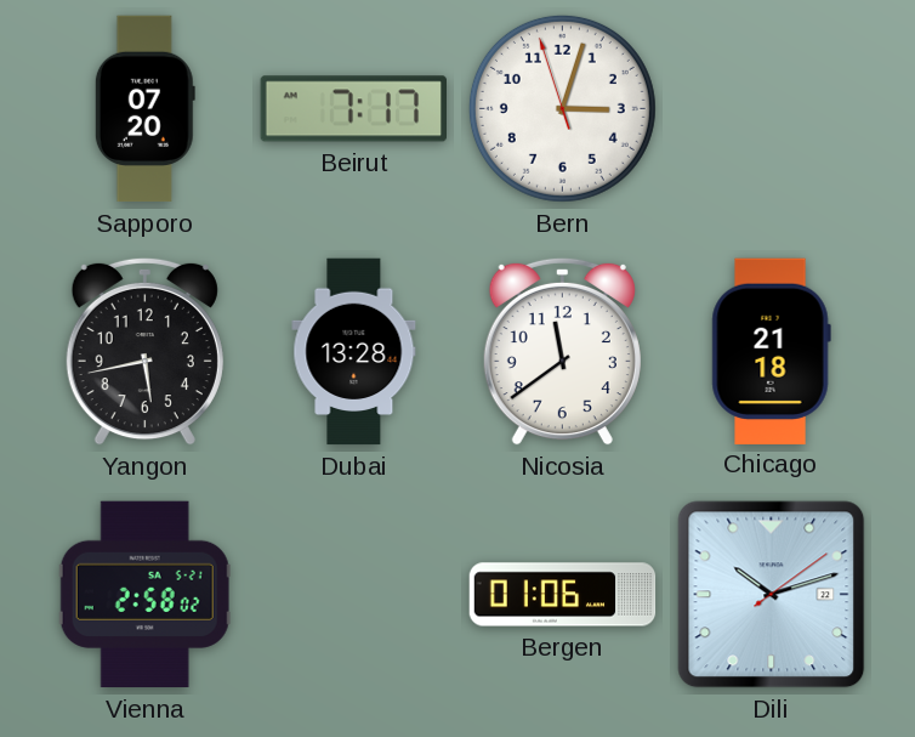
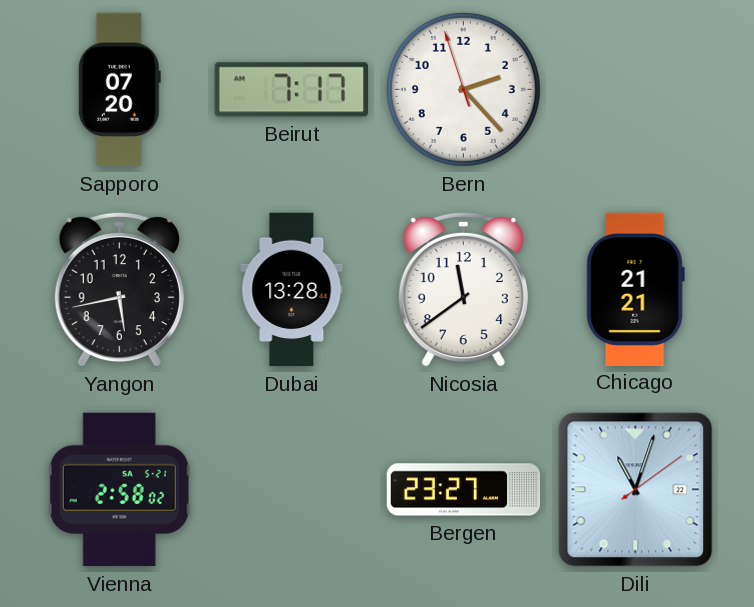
Bern: 3:02 -> 2:22
Chicago: 21:18 -> 21:21
Bergen: 01:06 -> 23:27
Dili: 10:12 -> 11:03
